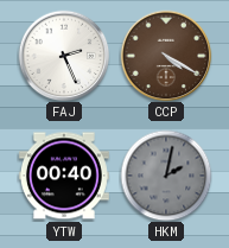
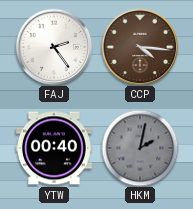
FAJ: 2:26 -> 2:24
CCP: 4:20 -> 4:16
